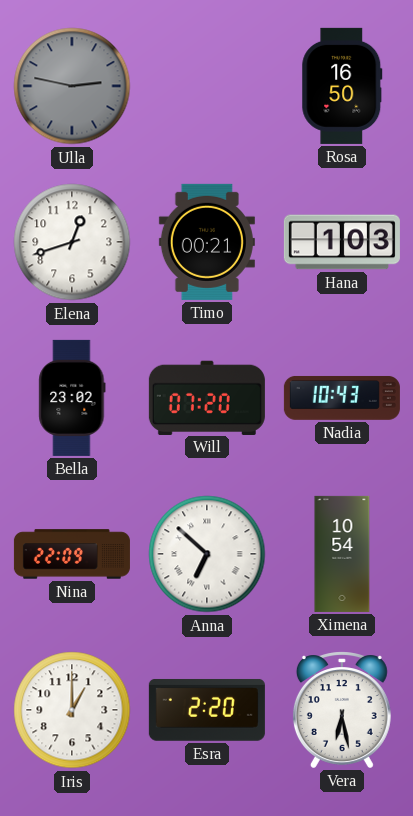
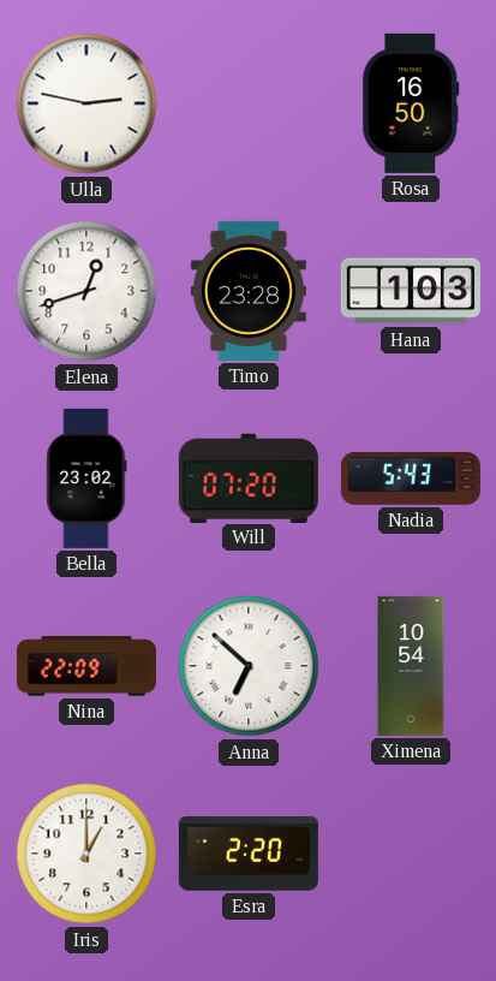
Ulla dial: grey -> white
Timo: 00:21 -> 23:28
Nadia: 10:43 -> 5:43
Vera: 6:28 -> none
